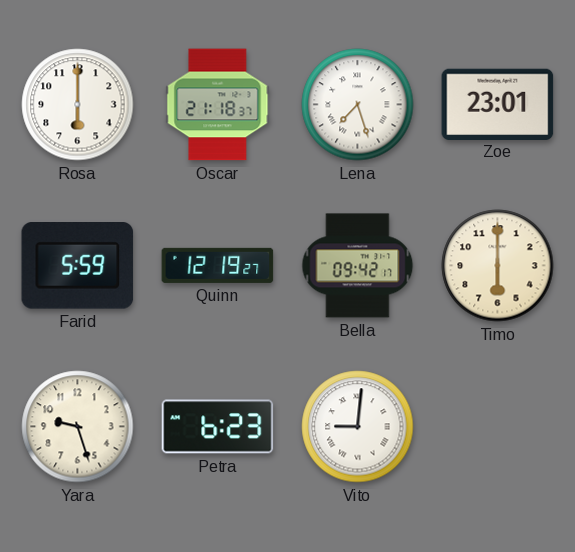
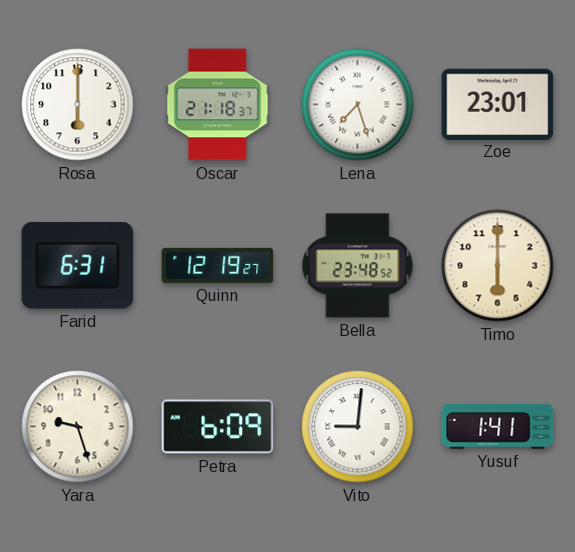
Farid: 5:59 -> 6:31
Bella: 09:42 -> 23:48
Petra: 6:23 -> 6:09
Yusuf: none -> 1:41
